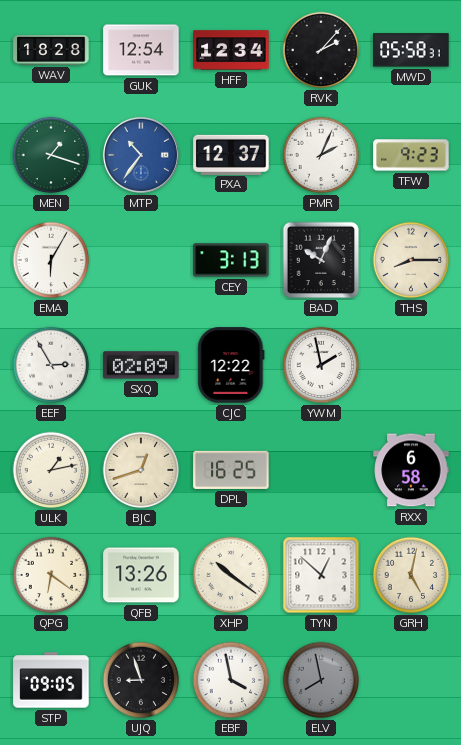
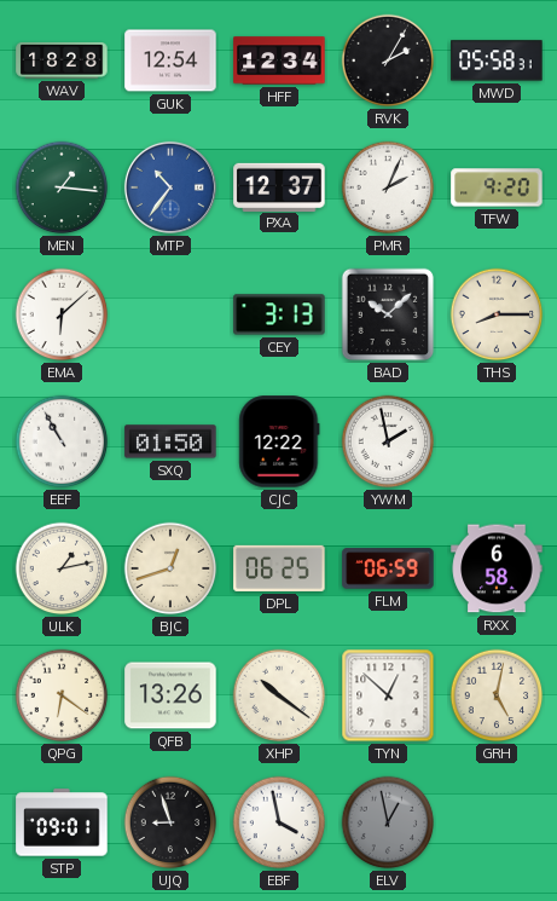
RVK: 2:07 -> 2:05
MEN: 1:18 -> 1:16
TFW: 9:23 -> 9:20
EMA: 6:05 -> 6:08
BAD: 10:04 -> 10:08
EEF: 2:55 -> 10:55
SXQ: 02:09 -> 01:50
DPL: 16:25 -> 06:25
FLM: none -> 06:59
STP: 09:05 -> 09:01
ELV: 7:58 -> 12:58
